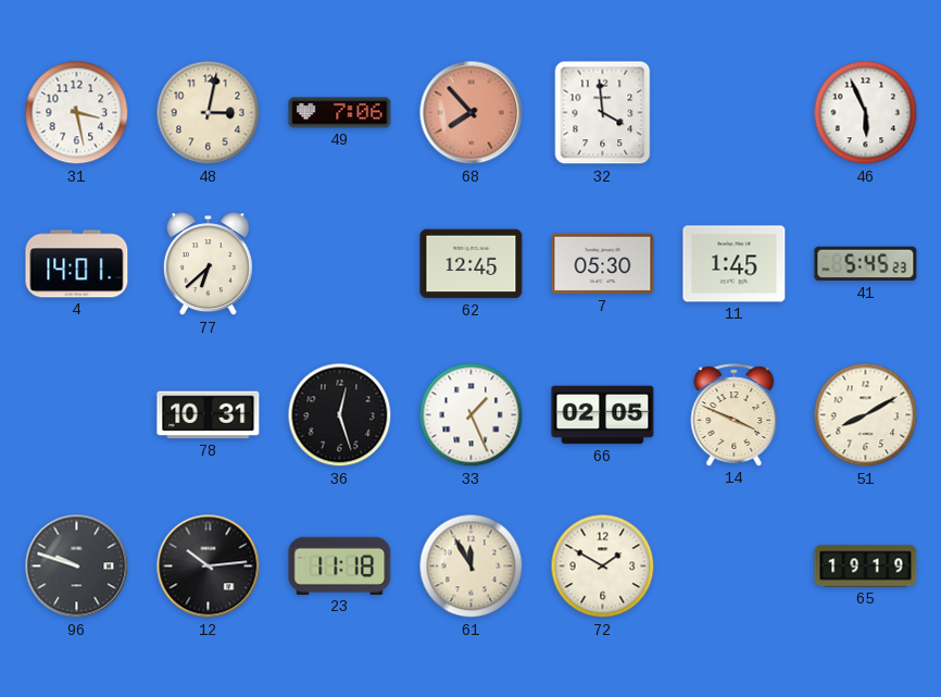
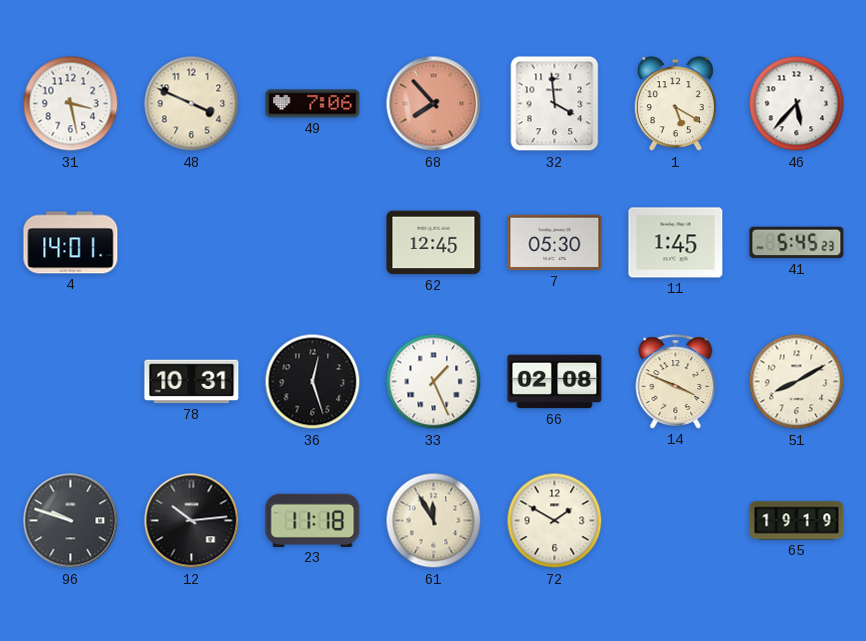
48: 3:02 -> 3:49
1: none -> 5:20
46: 5:56 -> 5:37
77: 6:38 -> none
66: 02:05 -> 02:08
